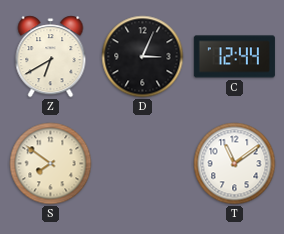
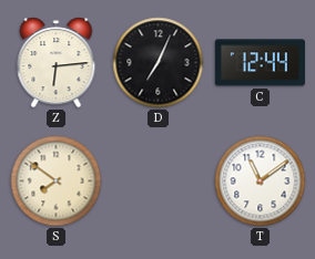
Z: 6:40 -> 6:14
D: 3:04 -> 7:04
